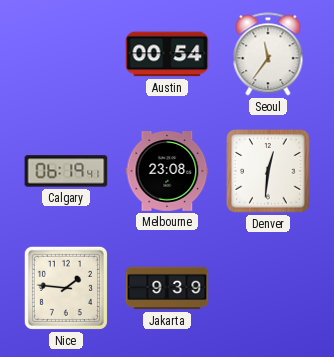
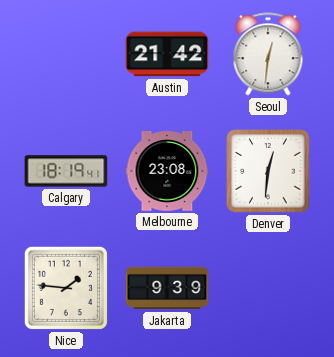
Austin: 00:54 -> 21:42
Seoul: 11:36 -> 12:31
Calgary: 06:19 -> 18:19
